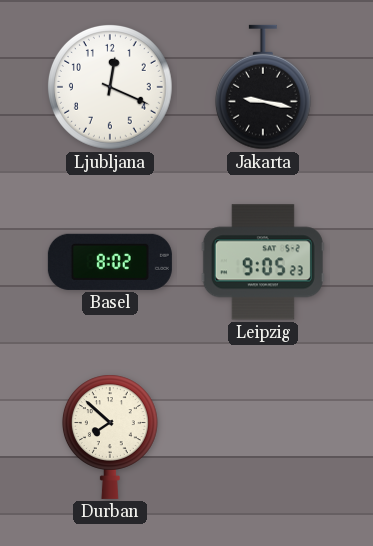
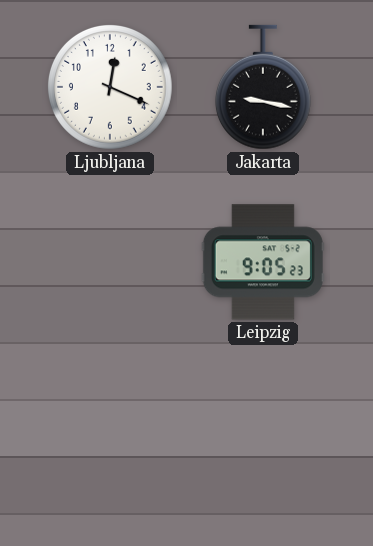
Basel: 8:02 -> none
Durban: 7:52 -> none
